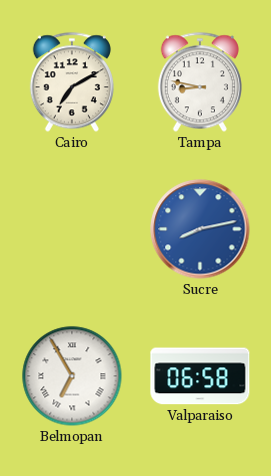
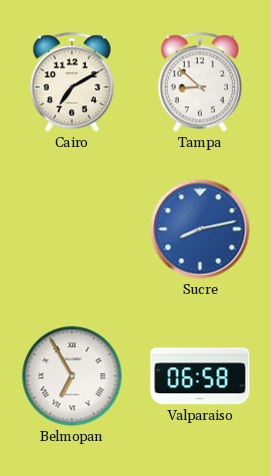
Tampa: 8:47 -> 8:52
